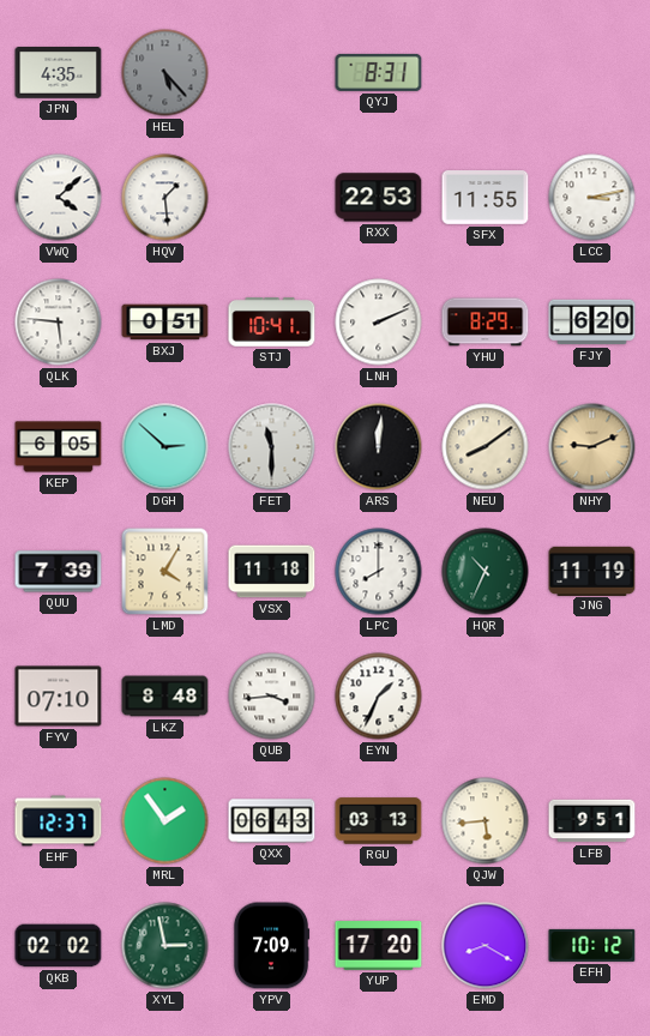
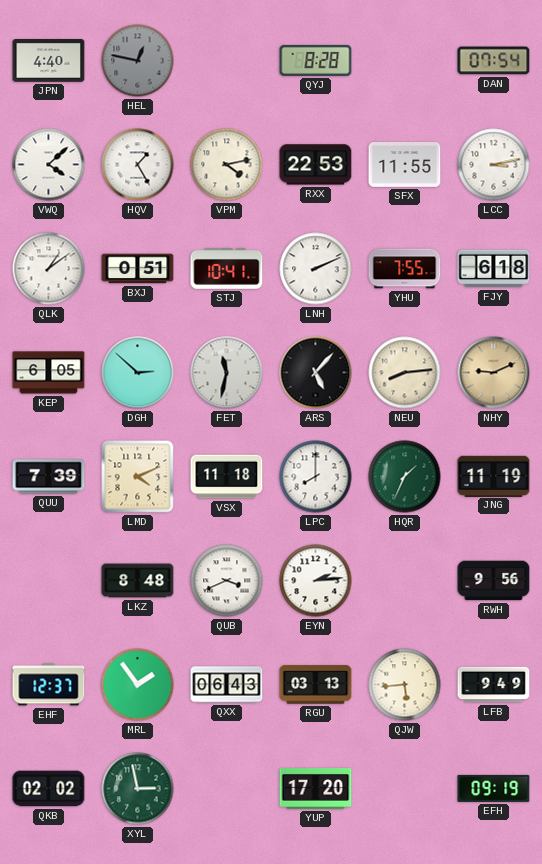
JPN: 4:35 -> 4:40
HEL: 5:23 -> 12:47
QYJ: 8:31 -> 8:28
DAN: none -> 07:54
HQV: 1:29 -> 1:25
VPM: none -> 4:13
QLK: 5:46 -> 1:09
YHU: 8:29 -> 7:55
FJY: 6:20 -> 6:18
FET: 11:30 -> 11:32
ARS: 12:01 -> 5:07
NEU: 8:09 -> 8:14
LMD: 4:05 -> 4:11
HQR: 10:34 -> 1:34
FYV: 07:10 -> none
QUB: 3:44 -> 3:41
EYN: 1:34 -> 2:14
RWH: none -> 9:56
LFB: 9:51 -> 9:49
YPV: 7:09 -> none
EMD: 8:20 -> none
EFH: 10:12 -> 09:19
